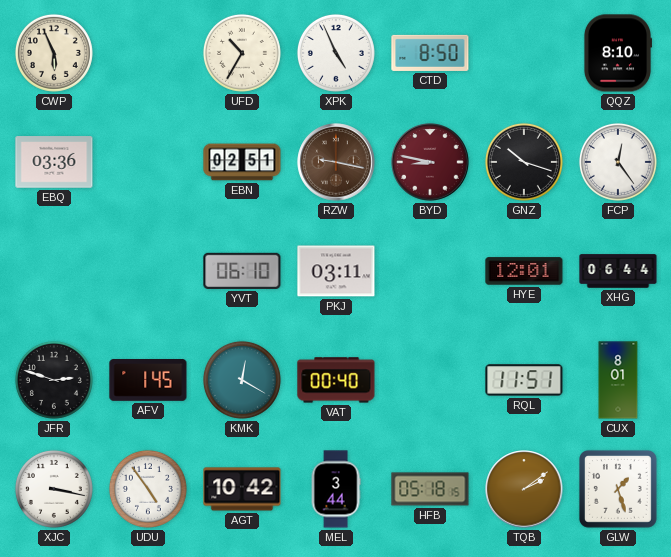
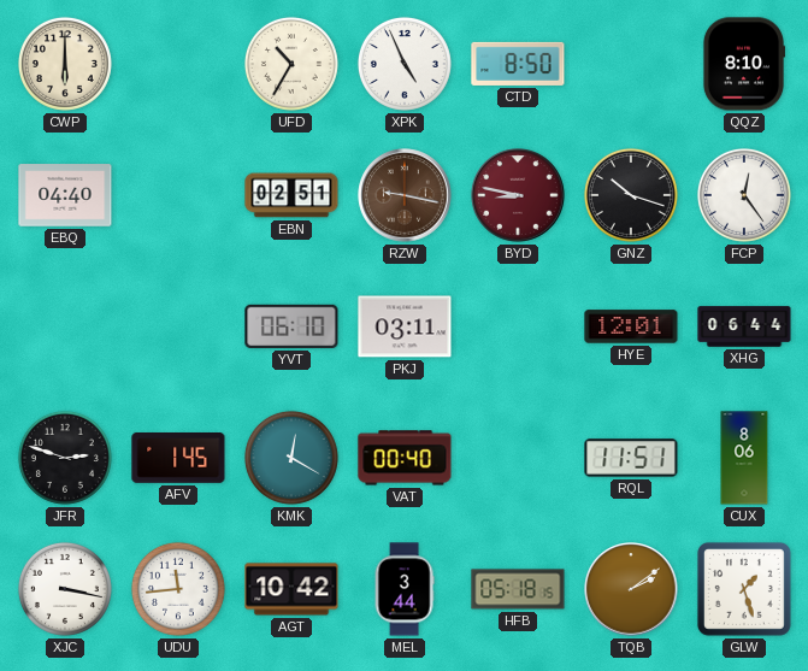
CWP: 5:56 -> 6:00
EBQ: 03:36 -> 04:40
CUX: 8:01 -> 8:06
UDU: 4:54 -> 11:44
